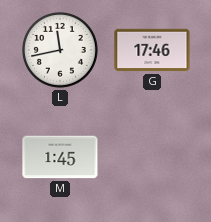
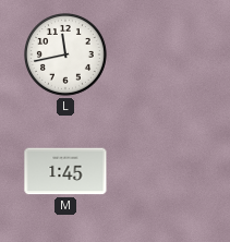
G: 17:46 -> none
